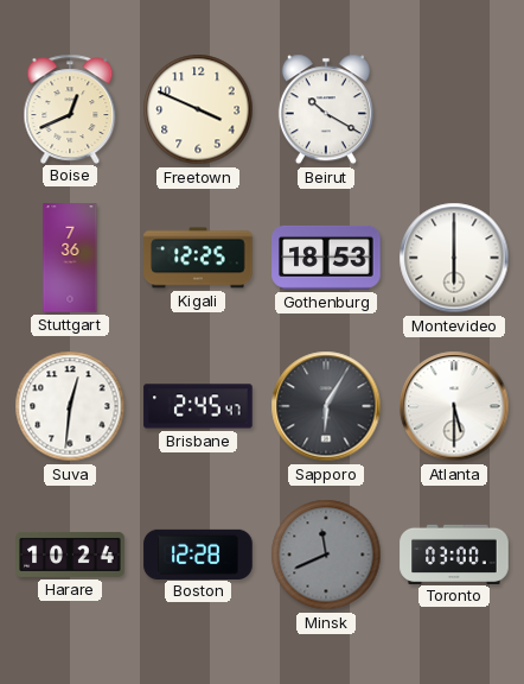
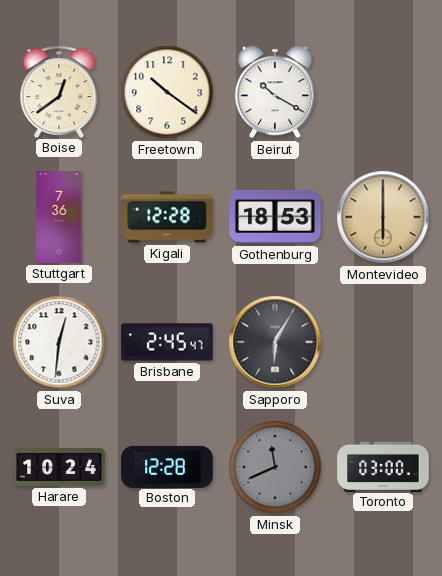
Boise: 12:41 -> 12:39
Freetown: 3:49 -> 10:21
Kigali: 12:25 -> 12:28
Montevideo dial: white -> champagne
Atlanta: 5:30 -> none
